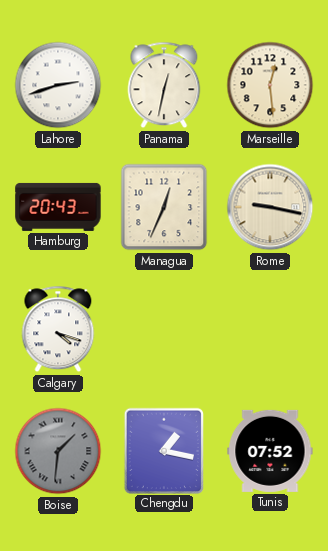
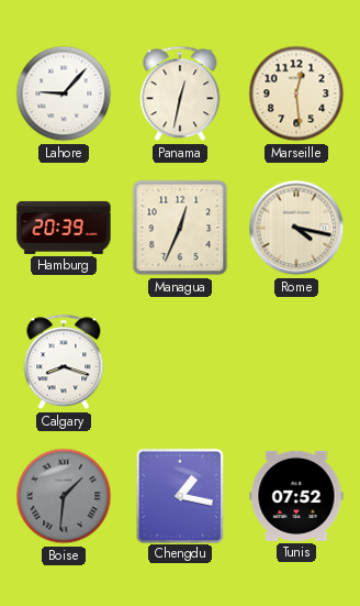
Lahore: 2:42 -> 9:07
Hamburg: 20:43 -> 20:39
Rome: 9:17 -> 4:17
Calgary: 4:18 -> 8:18
